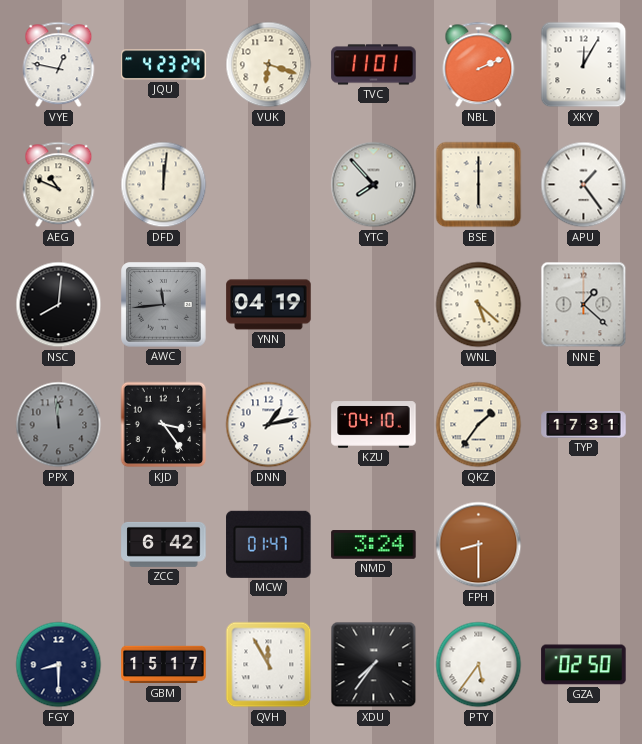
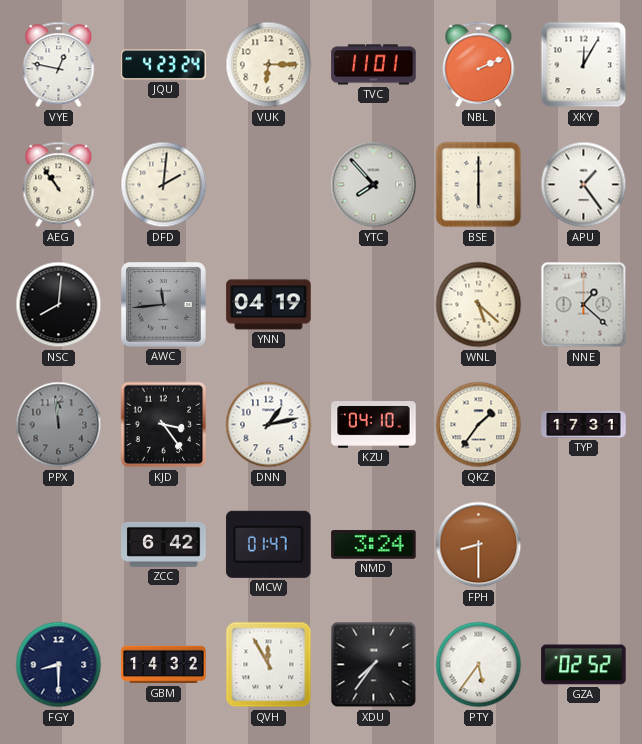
VUK: 6:18 -> 6:15
AEG: 10:49 -> 10:54
DFD: 12:01 -> 2:01
GBM: 15:17 -> 14:32
GZA: 02:50 -> 02:52
